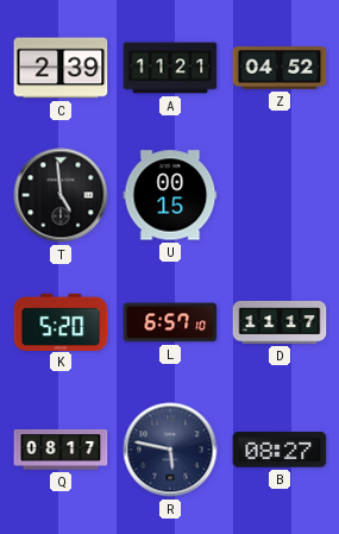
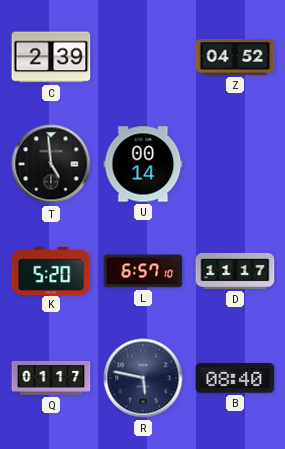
A: 11:21 -> none
U: 00:15 -> 00:14
Q: 08:17 -> 01:17
B: 08:27 -> 08:40
